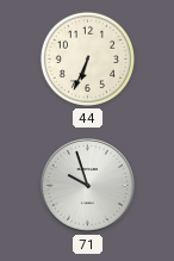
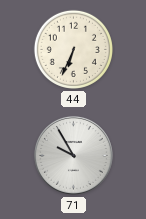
71: 9:57 -> 9:55
